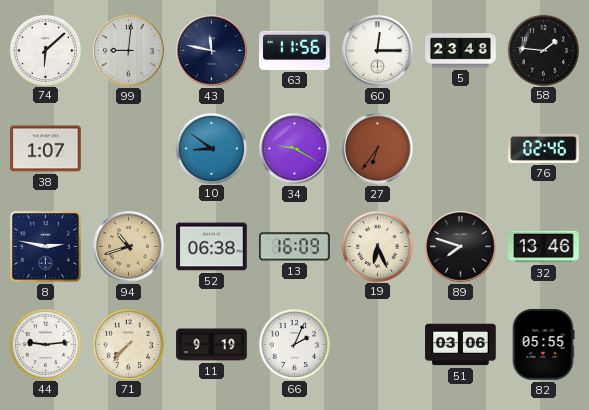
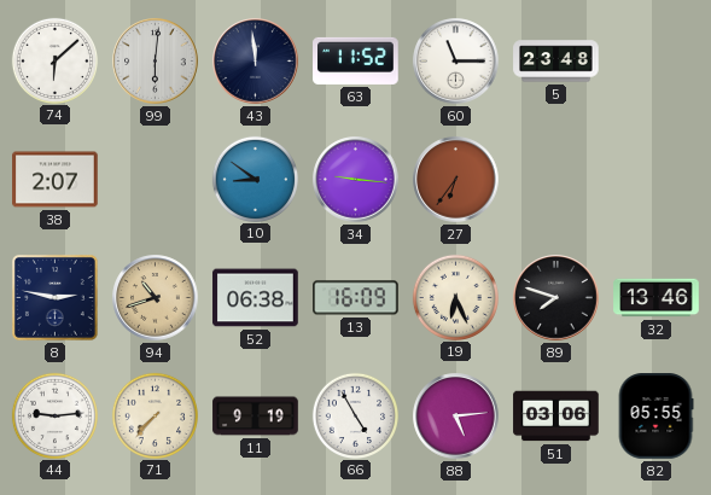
99: 9:01 -> 6:01
43: 11:47 -> 11:59
63: 11:56 -> 11:52
60: 12:15 -> 11:15
58: 1:46 -> none
38: 1:07 -> 2:07
34: 9:20 -> 9:16
76: 02:46 -> none
66: 2:04 -> 4:55
88: none -> 5:14
